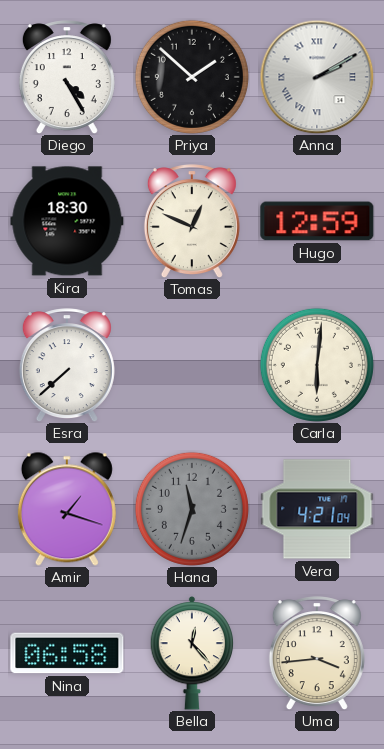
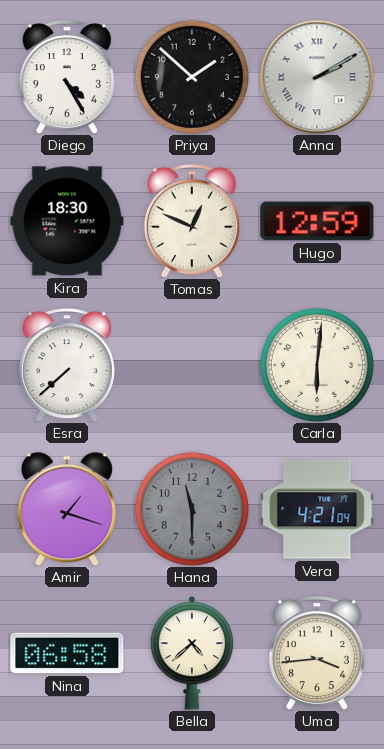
Hana: 11:33 -> 11:30
Bella: 12:23 -> 4:38
